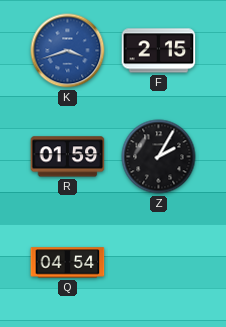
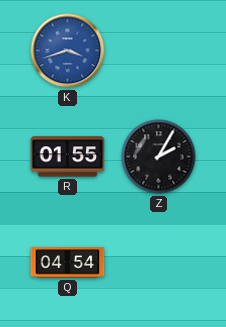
F: 2:15 -> none
R: 01:59 -> 01:55
